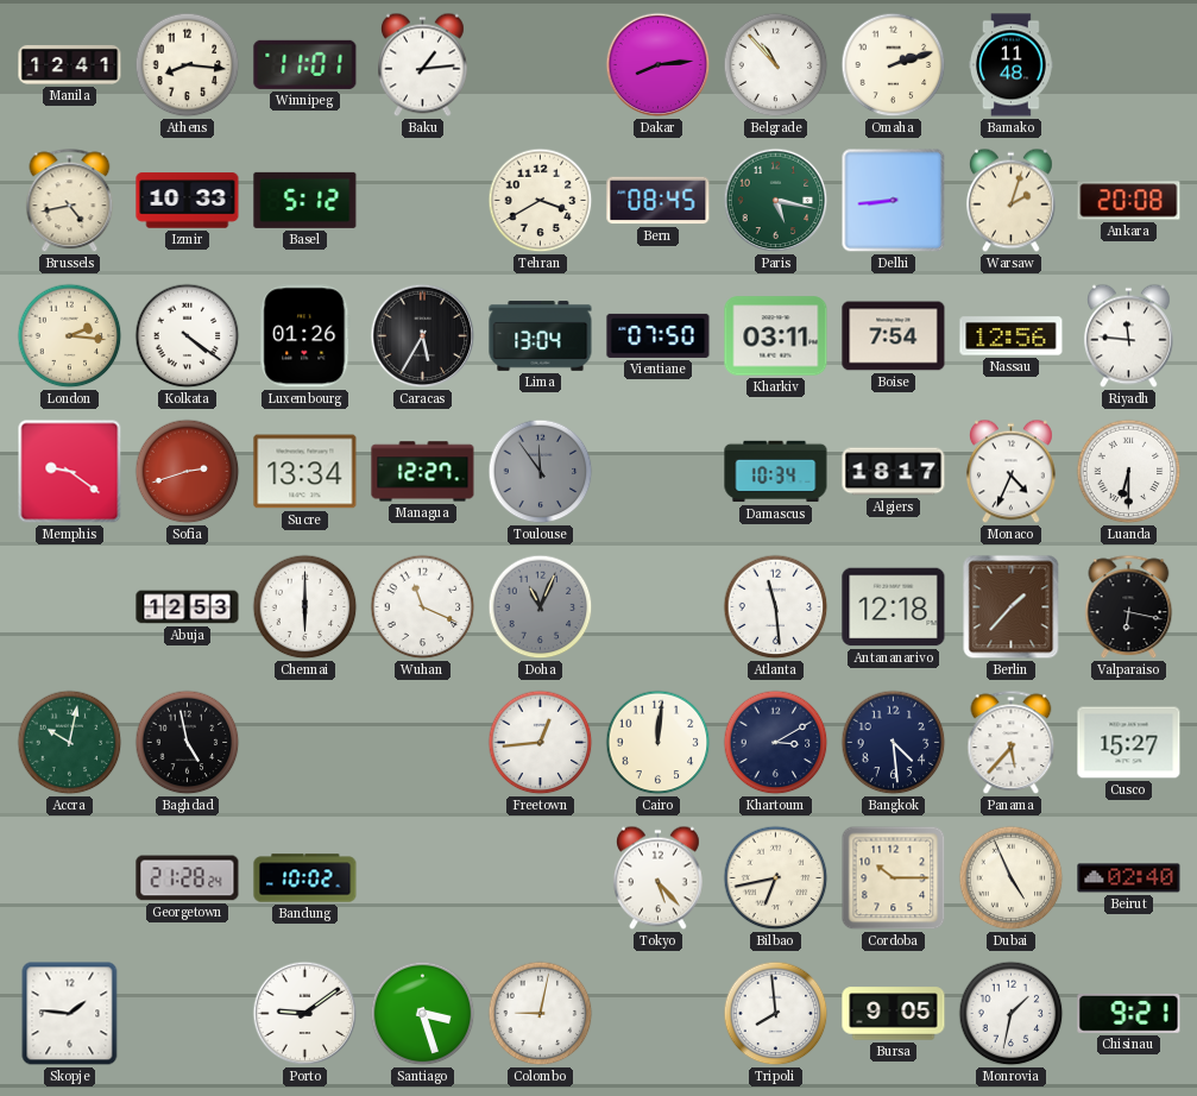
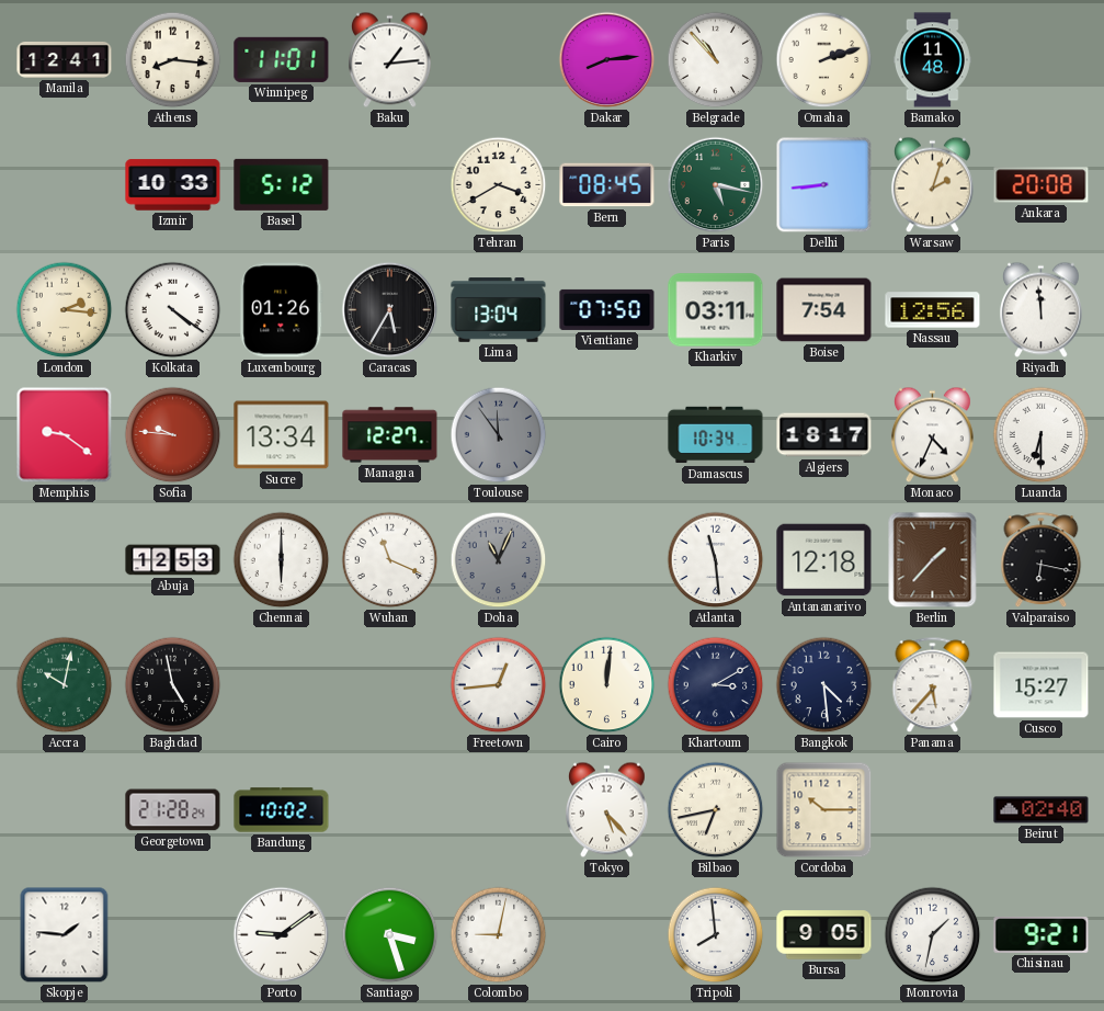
Brussels: 4:43 -> none
Riyadh: 11:46 -> 11:59
Sofia: 2:42 -> 9:46
Dubai: 4:56 -> none
